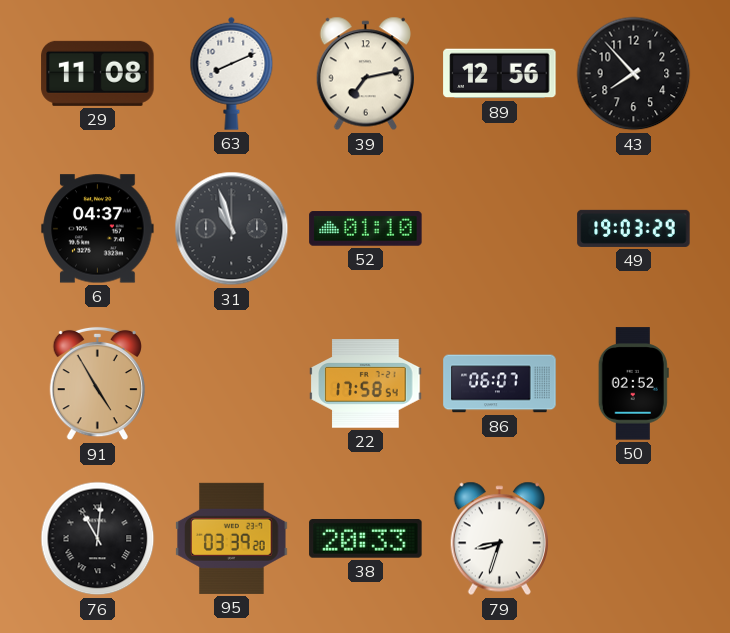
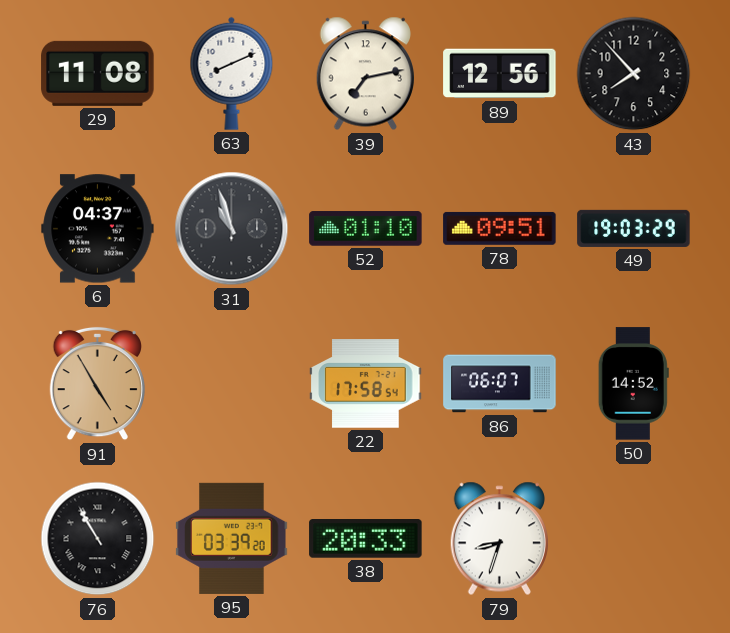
78: none -> 09:51
50: 02:52 -> 14:52
76: 11:01 -> 10:55
